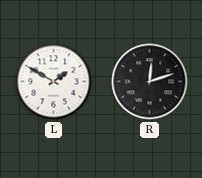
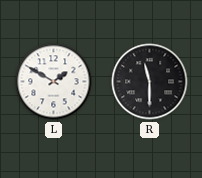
R: 12:12 -> 11:30
